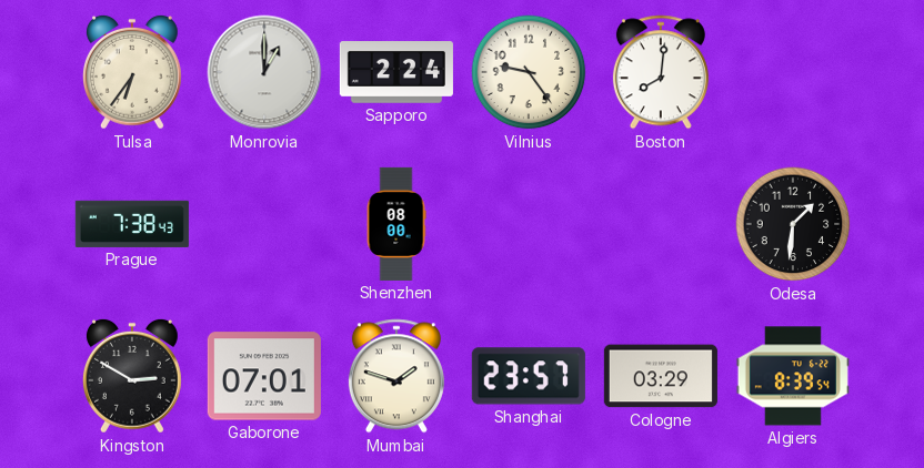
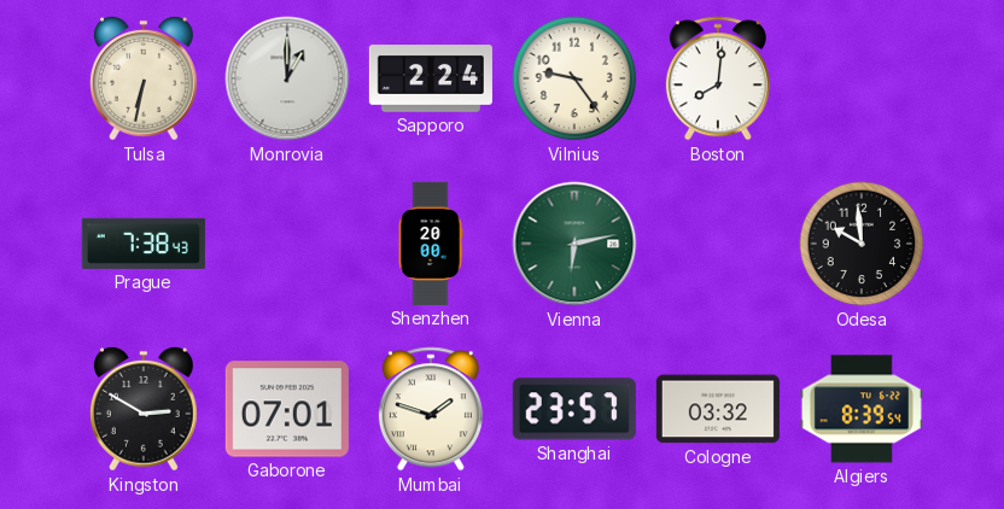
Tulsa: 6:36 -> 6:32
Shenzhen: 08:00 -> 20:00
Vienna: none -> 6:13
Odesa: 1:31 -> 9:59
Cologne: 03:29 -> 03:32
